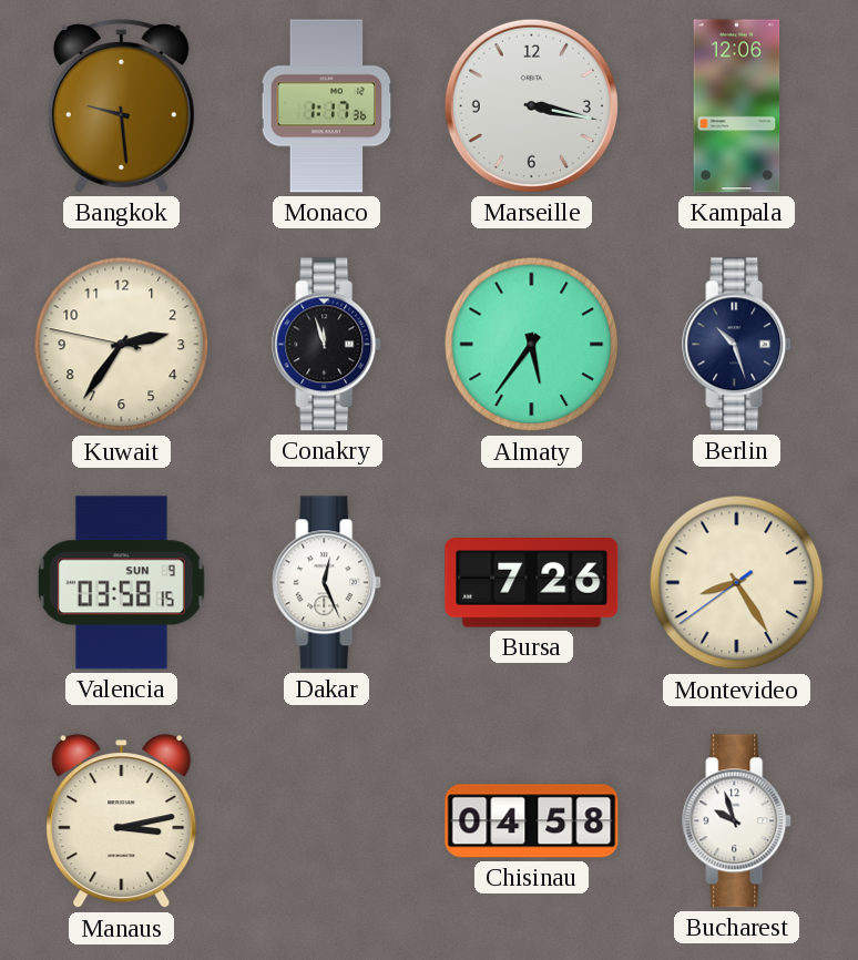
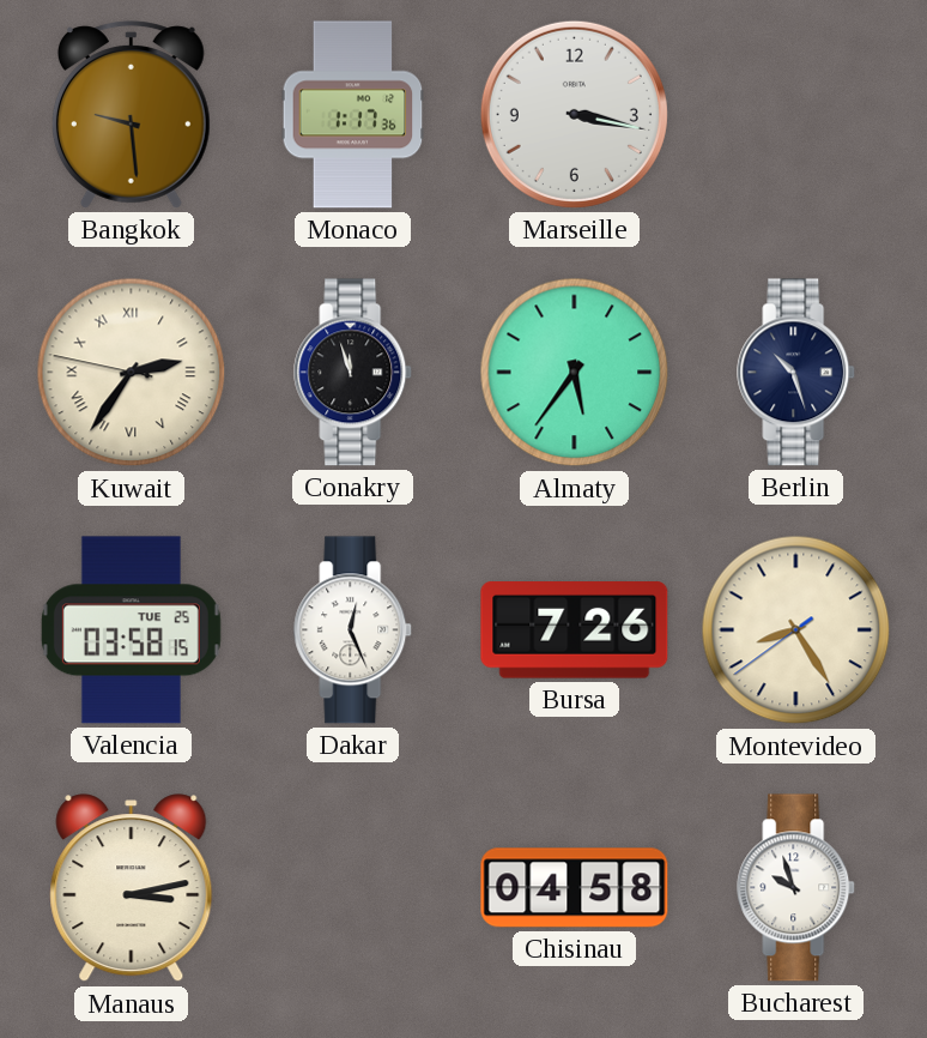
Kampala: 12:06 -> none
Kuwait numerals: Arabic -> Roman
Valencia date: SUN 9 -> TUE 25
